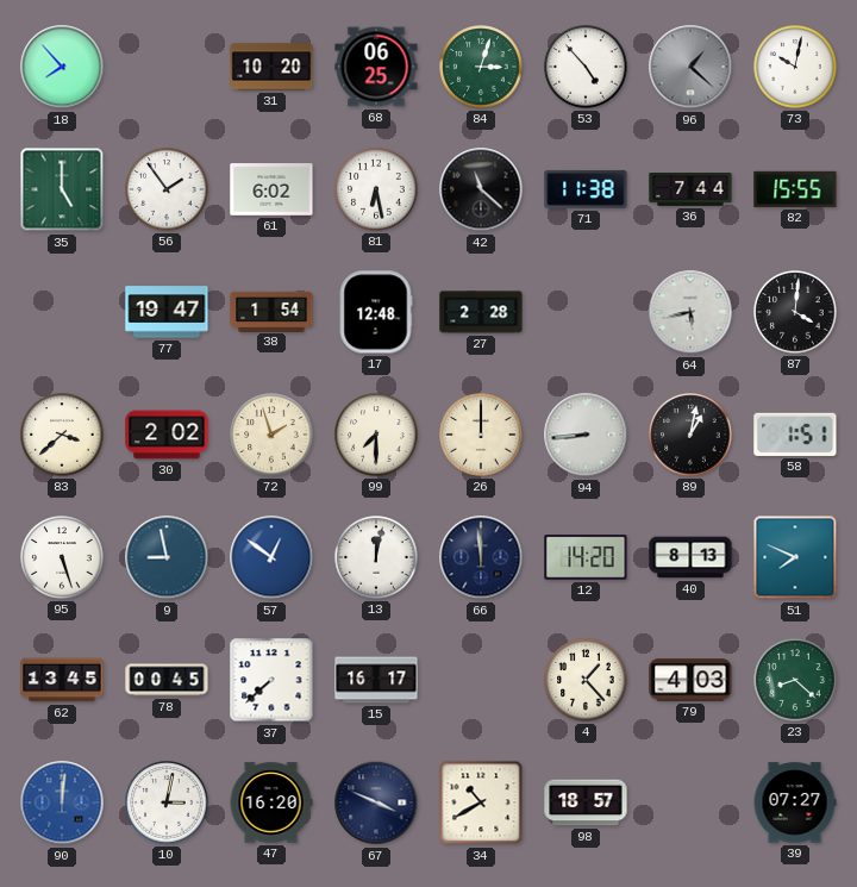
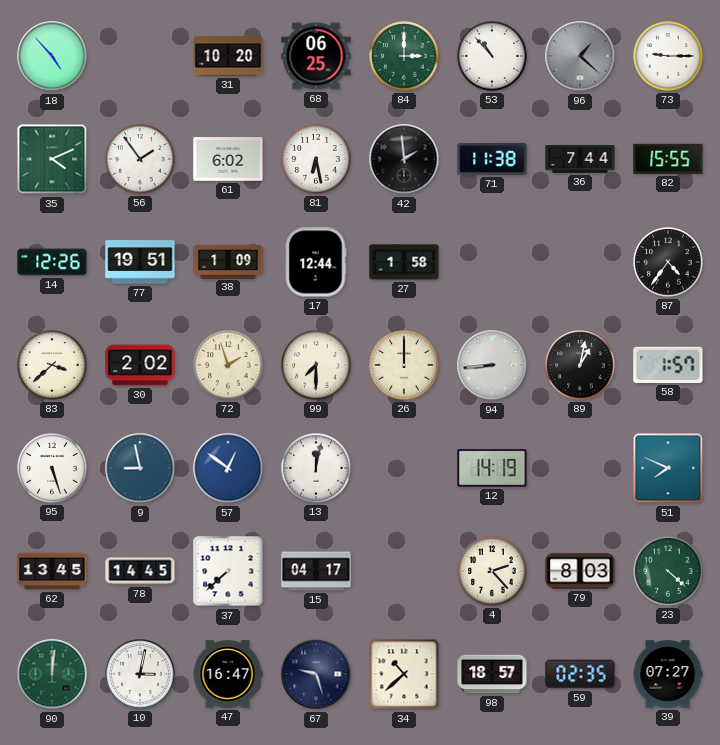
18: 7:53 -> 4:53
84: 3:03 -> 3:00
53: 4:53 -> 10:53
73: 10:02 -> 9:15
35: 5:00 -> 4:11
42: 11:22 -> 1:59
14: none -> 12:26
77: 19:47 -> 19:51
38: 1:54 -> 1:09
17: 12:48 -> 12:44
27: 2:28 -> 1:58
64: 5:43 -> none
87: 4:01 -> 4:36
58: 1:51 -> 1:57
66: 11:59 -> none
12: 14:20 -> 14:19
40: 8:13 -> none
78: 00:45 -> 14:45
15: 16:17 -> 04:17
4: 1:23 -> 2:23
79: 4:03 -> 8:03
23: 8:22 -> 4:22
90 dial: blue -> green
47: 16:20 -> 16:47
67: 3:49 -> 9:27
34: 10:40 -> 10:38
59: none -> 02:35
